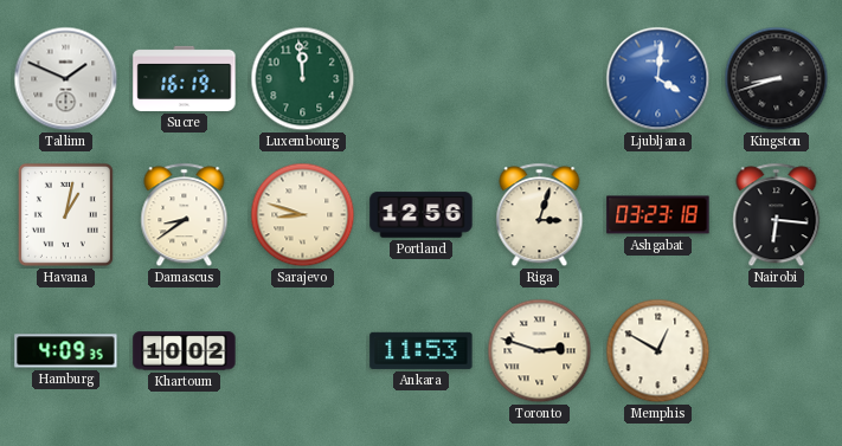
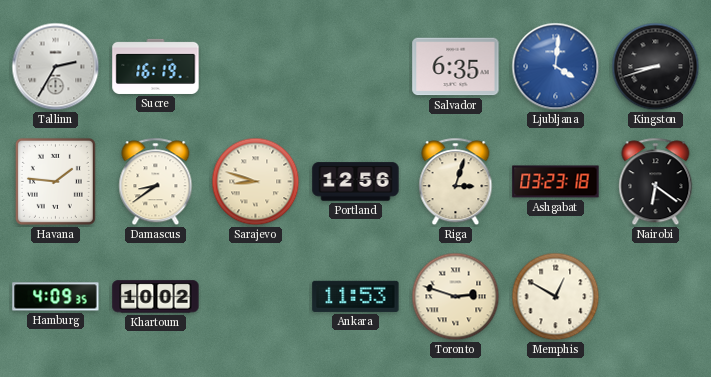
Tallinn: 1:49 -> 2:35
Luxembourg: 11:59 -> none
Salvador: none -> 6:35
Havana: 1:02 -> 1:46
Nairobi: 6:16 -> 6:21
